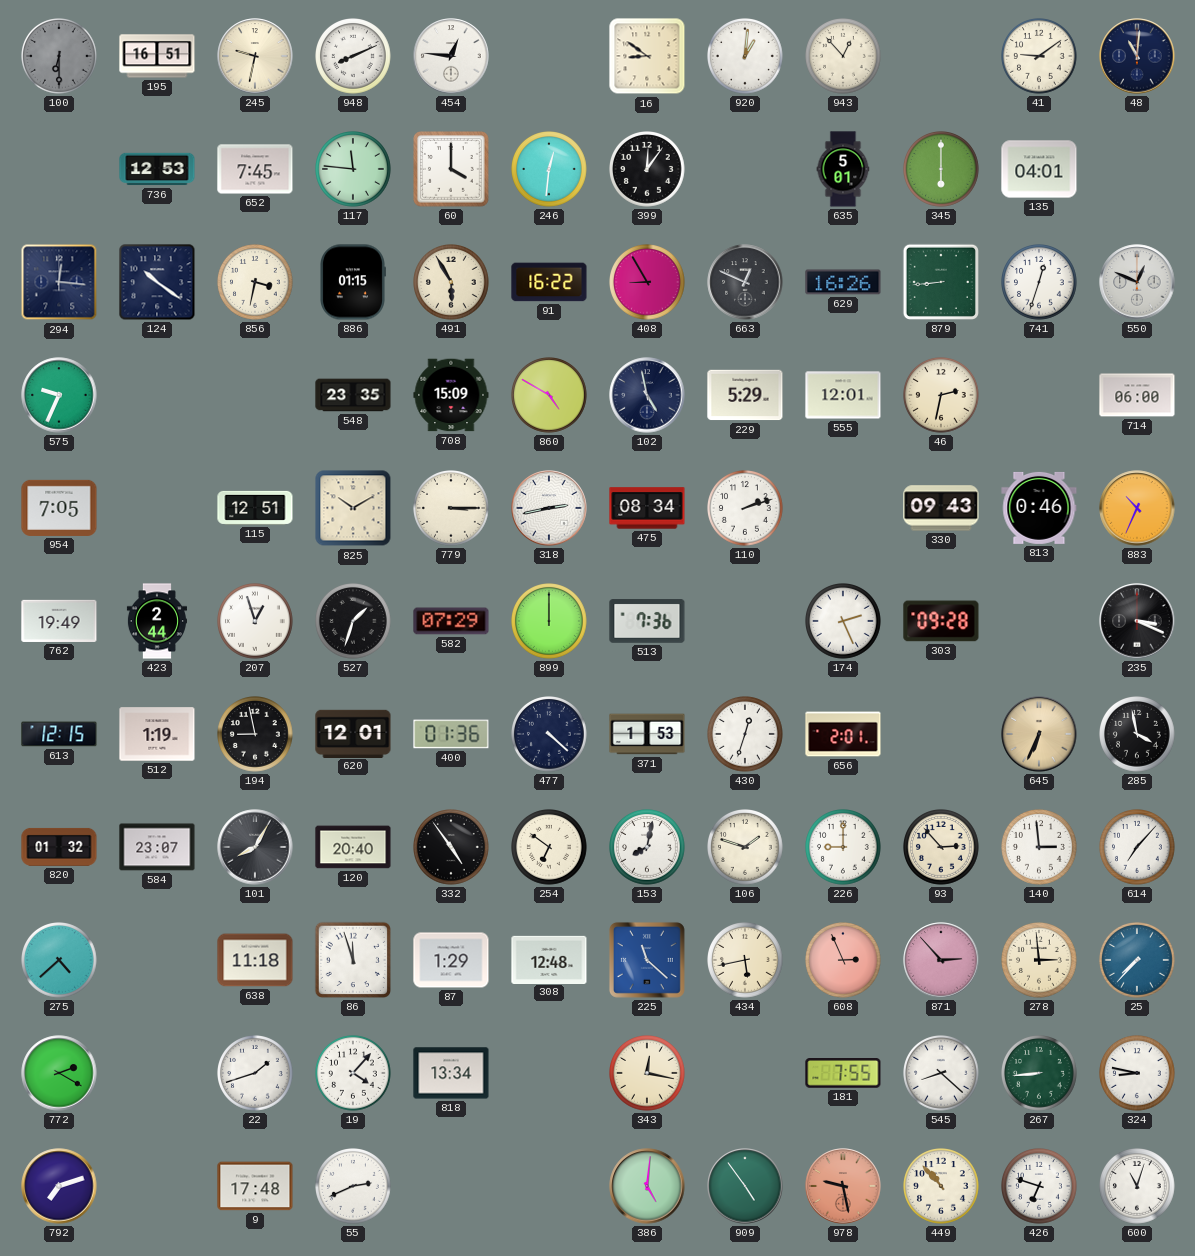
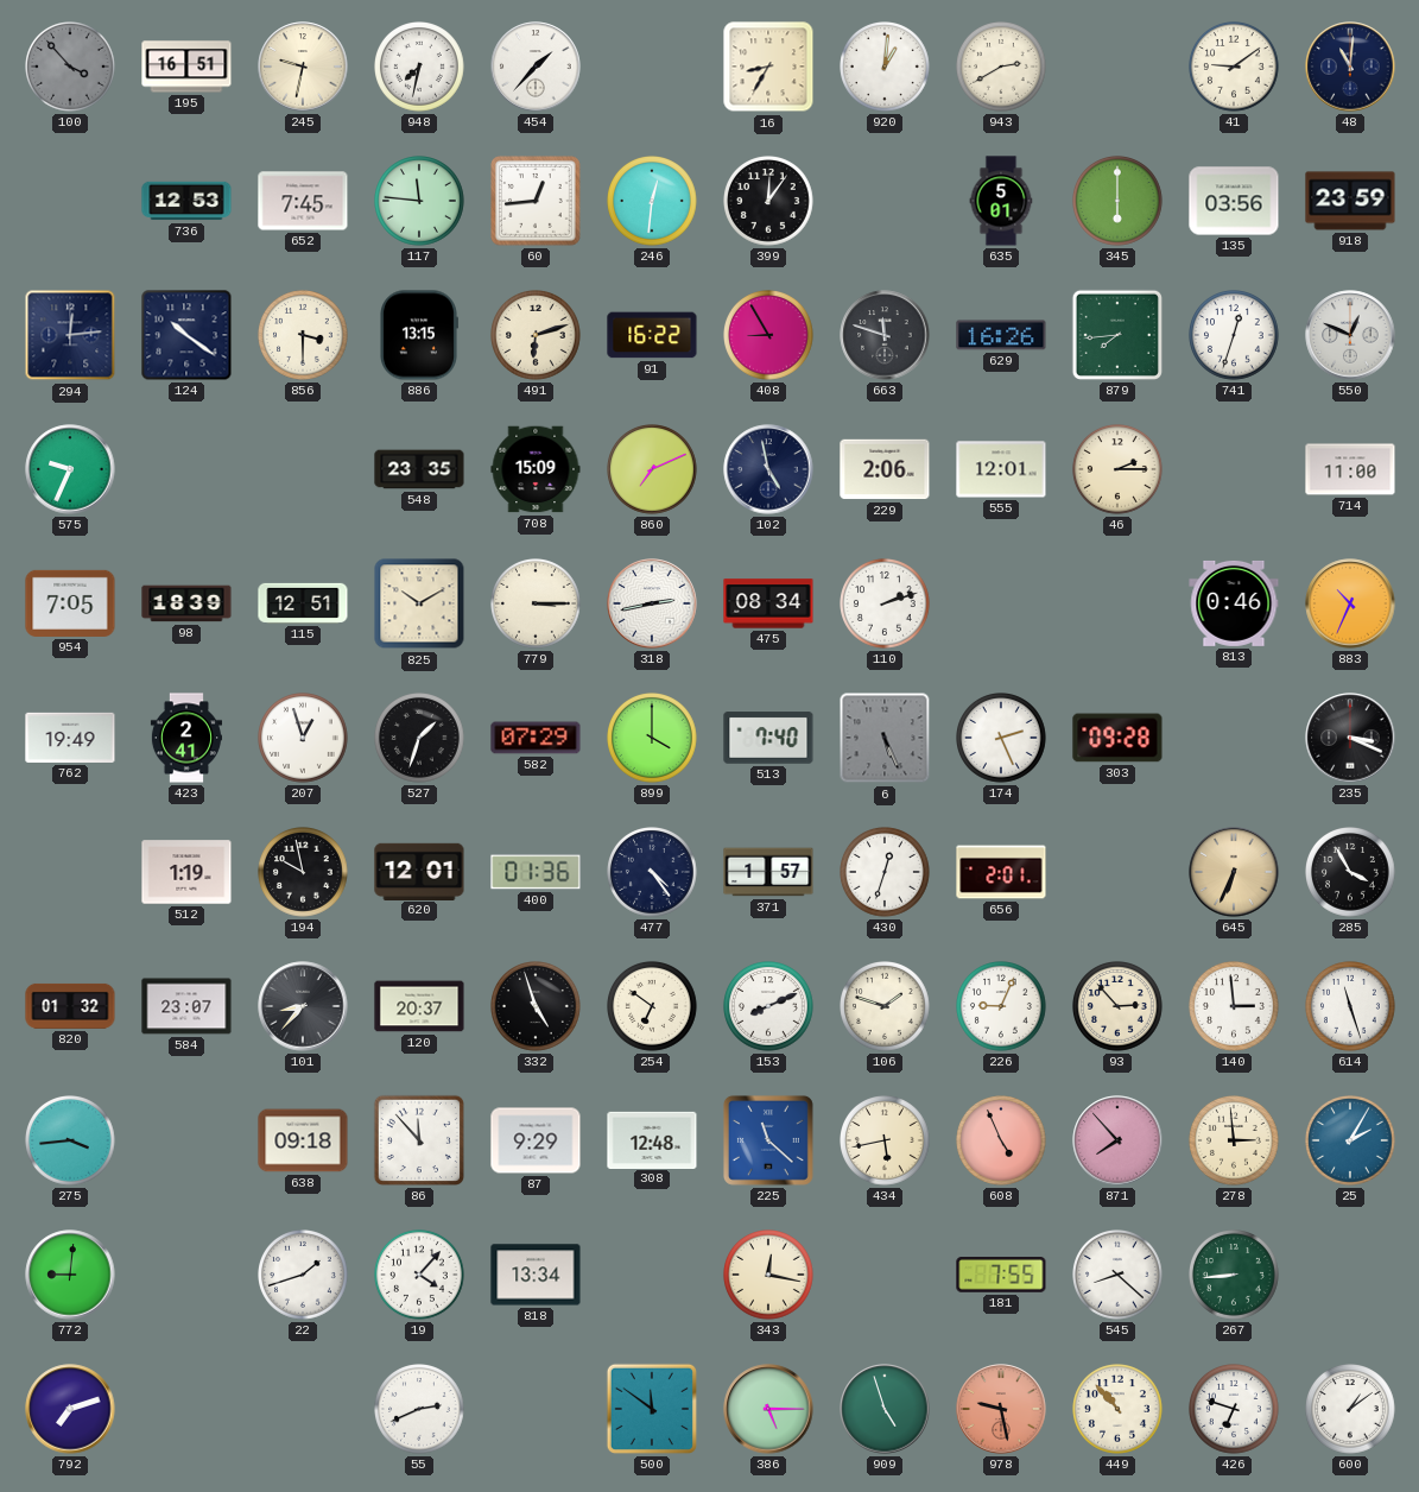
100: 6:30 -> 3:53
948: 8:11 -> 7:32
454: 12:46 -> 1:37
16: 8:51 -> 8:35
943: 12:53 -> 2:40
60: 4:00 -> 12:44
135: 04:01 -> 03:56
918: none -> 23:59
294: 12:16 -> 12:14
856: 3:32 -> 3:30
886: 01:15 -> 13:15
491: 5:55 -> 6:12
663: 12:49 -> 11:48
879: 8:44 -> 7:44
860: 4:50 -> 7:11
229: 5:29 -> 2:06
46: 2:32 -> 2:15
714: 06:00 -> 11:00
98: none -> 18:39
330: 09:43 -> none
423: 2:44 -> 2:41
899: 12:00 -> 4:00
513: 7:36 -> 7:40
6: none -> 5:26
613: 12:15 -> none
194: 8:58 -> 9:58
477: 4:22 -> 4:24
371: 1:53 -> 1:57
285: 3:58 -> 3:55
101: 8:05 -> 8:37
120: 20:40 -> 20:37
332: 4:54 -> 4:57
153: 8:02 -> 8:11
226: 9:00 -> 9:04
614: 7:07 -> 11:27
275: 4:38 -> 3:44
638: 11:18 -> 09:18
86: 11:57 -> 11:53
87: 1:29 -> 9:29
608: 2:56 -> 4:56
871: 2:53 -> 7:53
25: 7:37 -> 2:05
772: 2:20 -> 9:01
324: 8:47 -> none
9: 17:48 -> none
500: none -> 11:51
386: 5:01 -> 5:15
909: 4:54 -> 4:57
600: 11:03 -> 1:09
